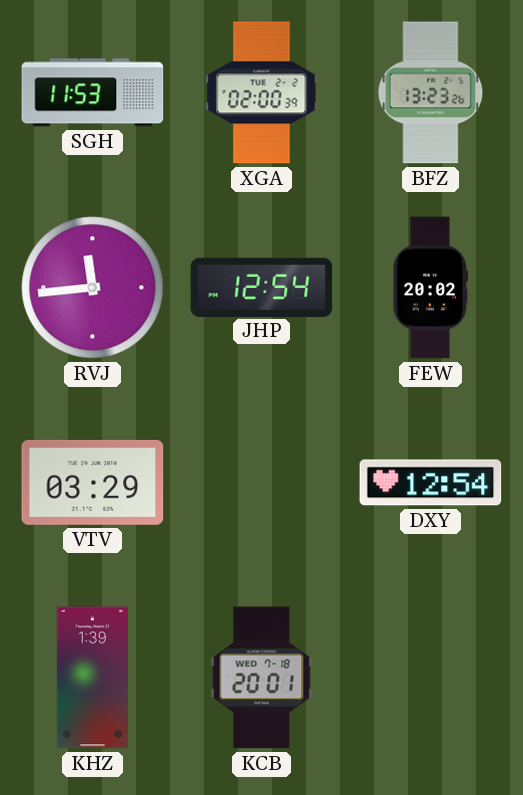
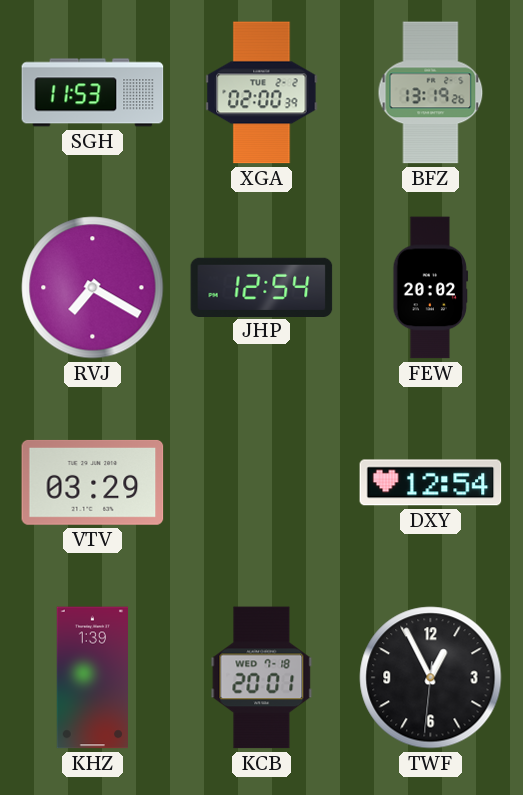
BFZ: 13:23 -> 13:19
RVJ: 11:44 -> 7:20
TWF: none -> 12:55
